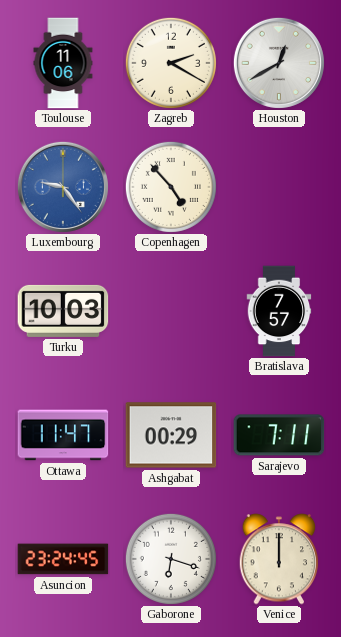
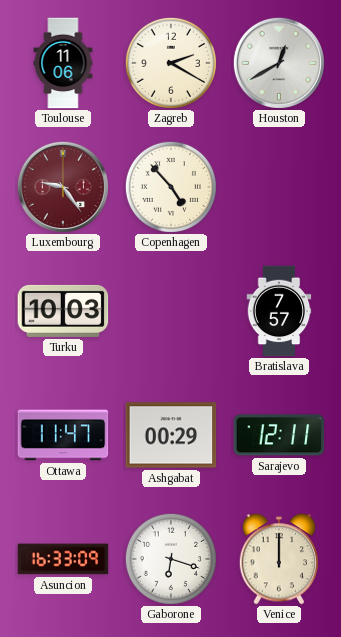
Luxembourg dial: blue -> burgundy
Sarajevo: 7:11 -> 12:11
Asuncion: 23:24 -> 16:33
